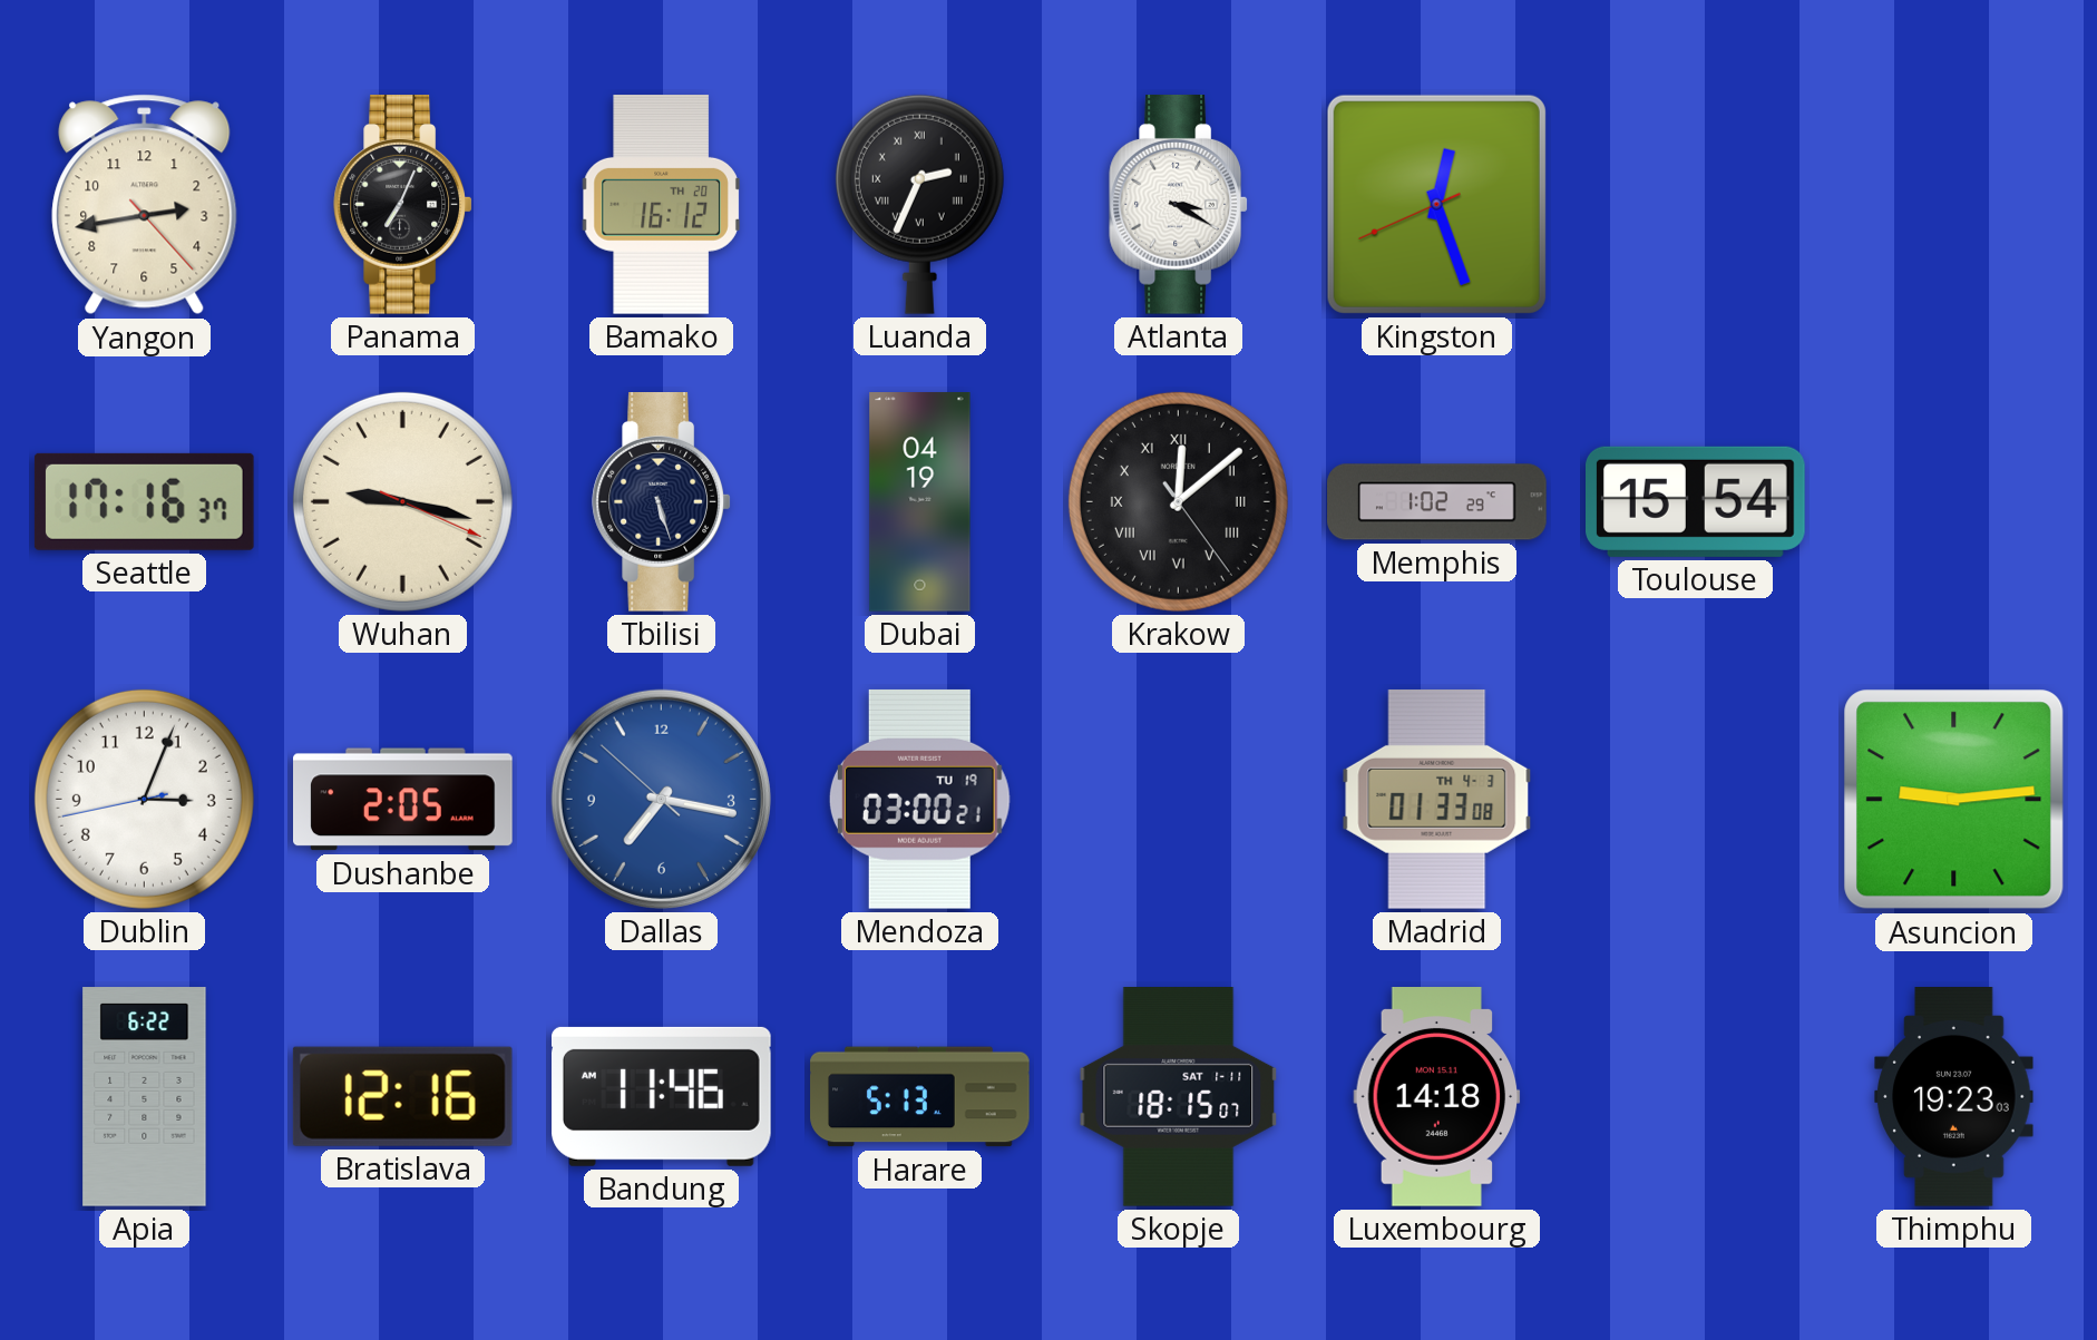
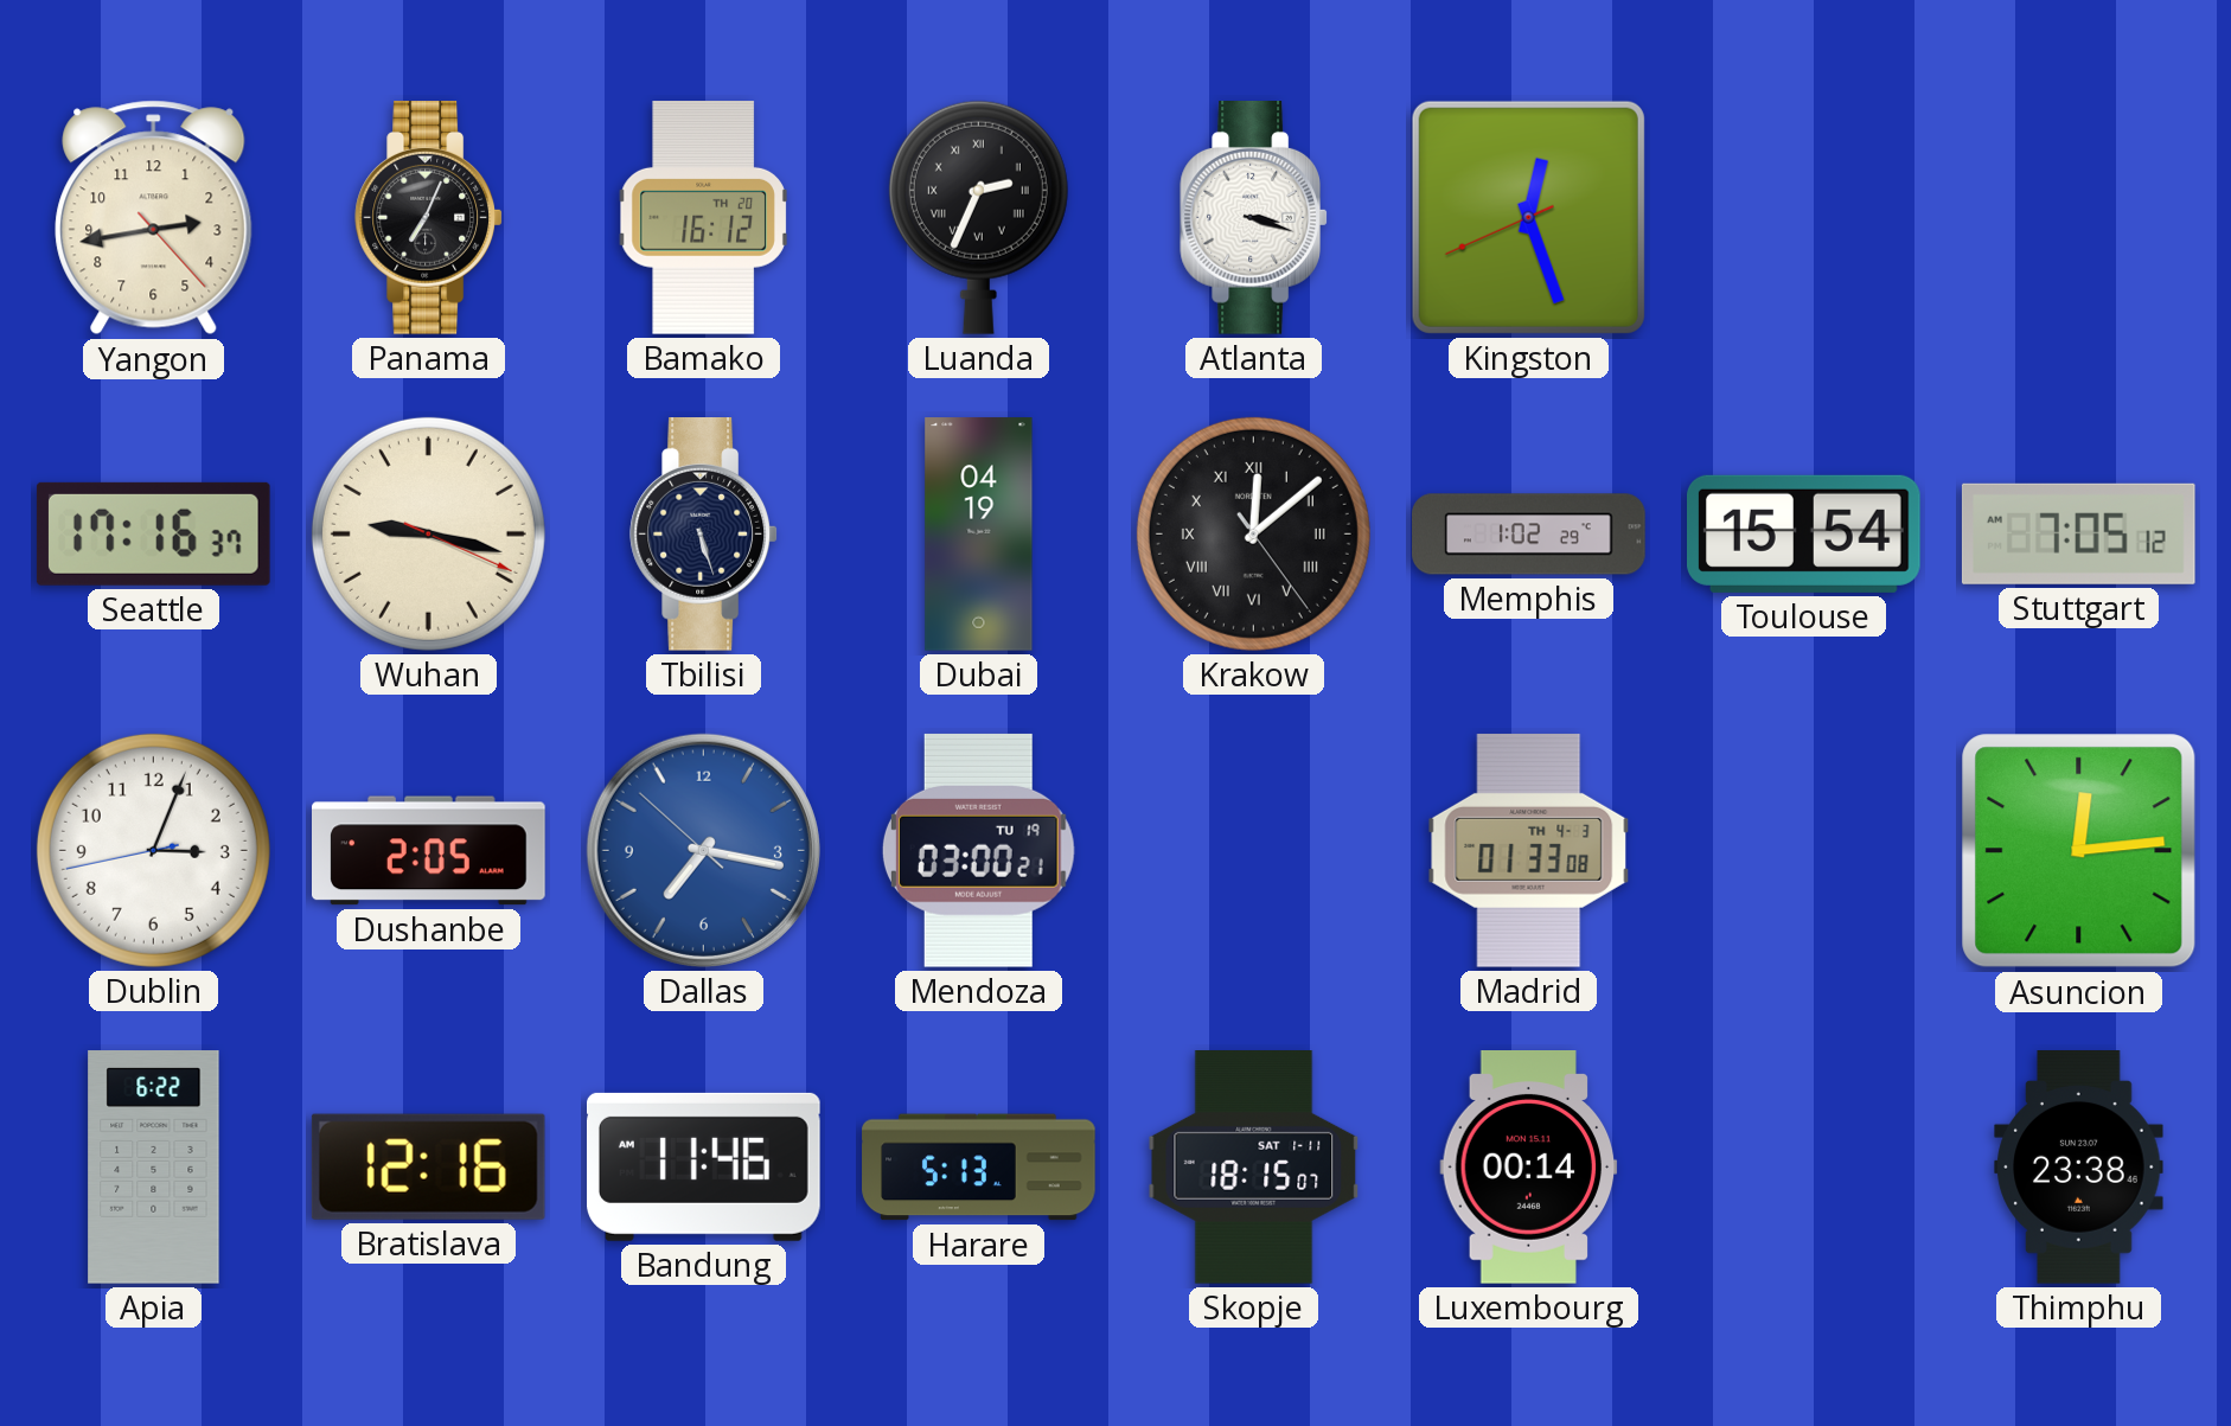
Atlanta: 3:20 -> 3:18
Stuttgart: none -> 7:05
Asuncion: 9:14 -> 12:14
Luxembourg: 14:18 -> 00:14
Thimphu: 19:23 -> 23:38
